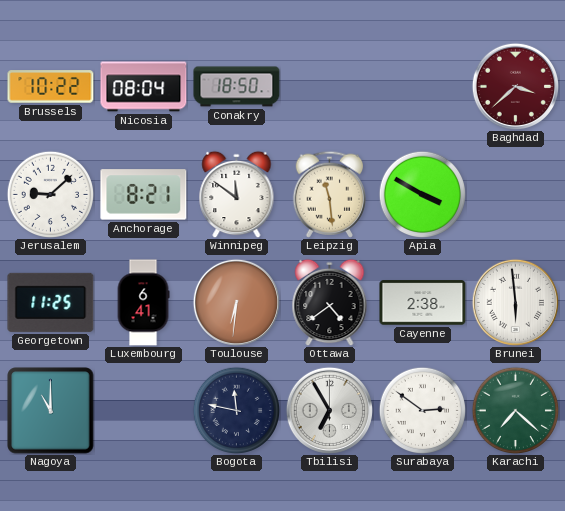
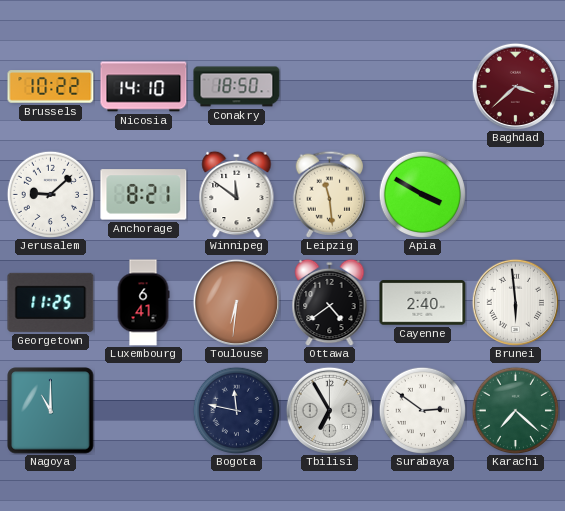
Nicosia: 08:04 -> 14:10
Cayenne: 2:38 -> 2:40
